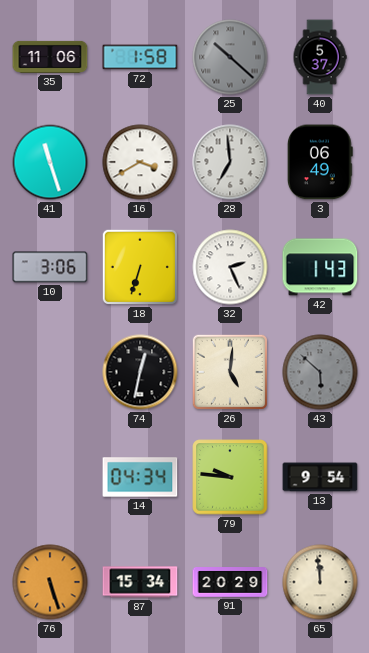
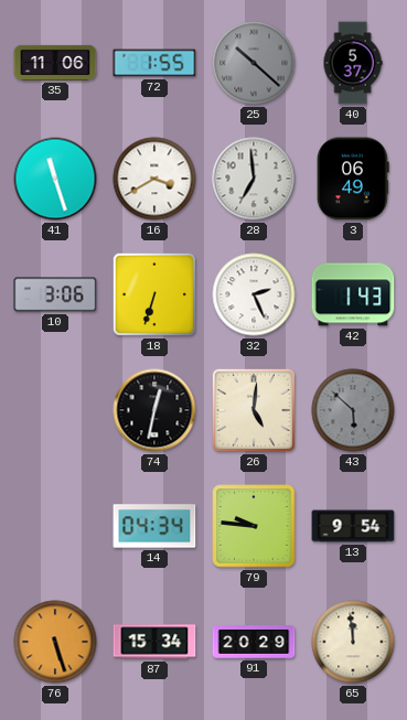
72: 1:58 -> 1:55
